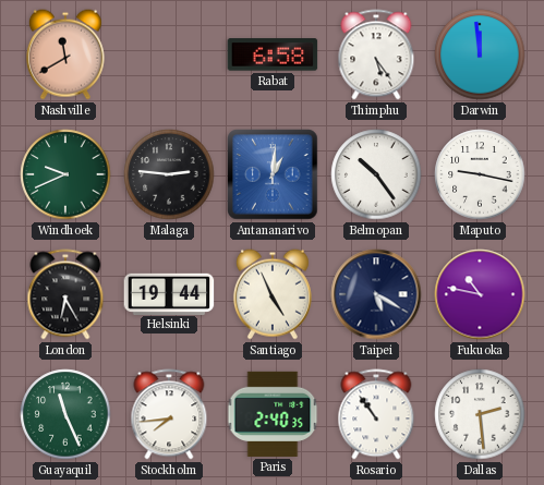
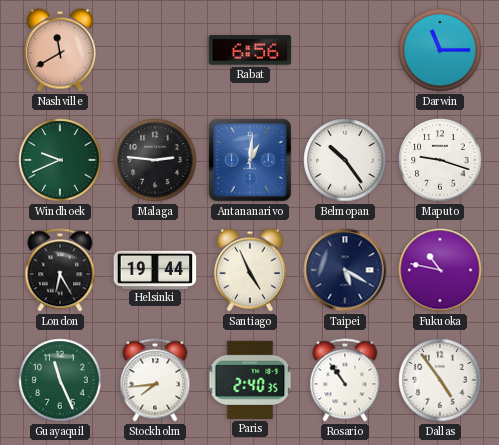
Rabat: 6:58 -> 6:56
Thimphu: 5:24 -> none
Darwin: 11:59 -> 11:15
Maputo: 9:17 -> 9:18
Dallas: 2:29 -> 4:54
